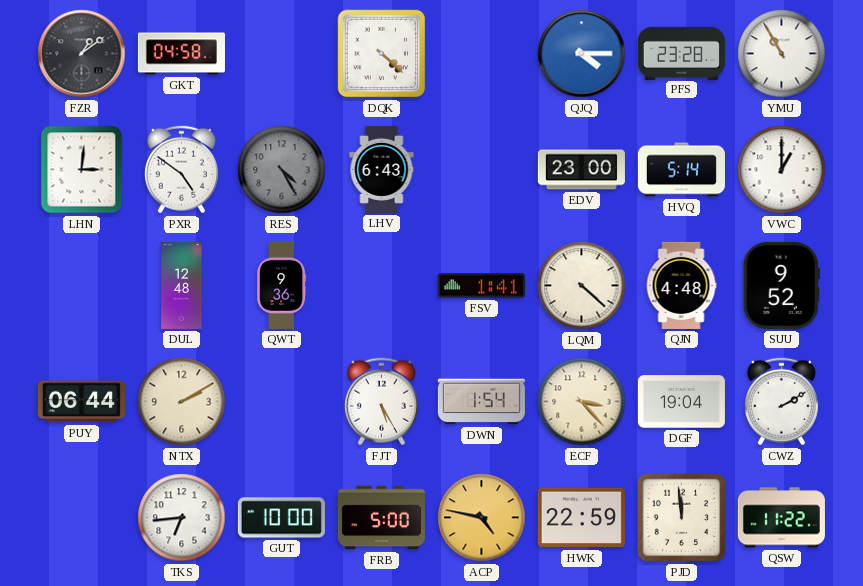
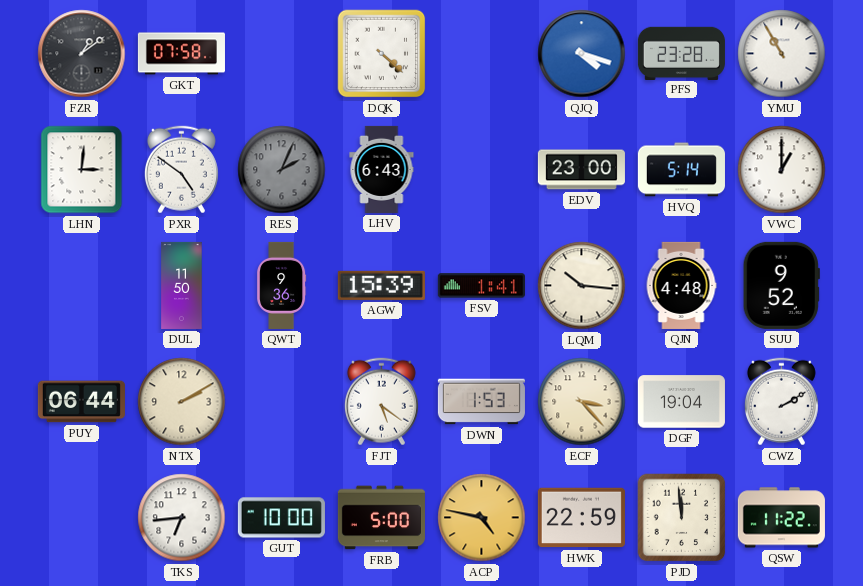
GKT: 04:58 -> 07:58
QJQ: 4:15 -> 4:18
RES: 4:25 -> 2:04
DUL: 12:48 -> 11:50
AGW: none -> 15:39
LQM: 4:22 -> 10:16
FJT: 5:25 -> 5:21
DWN: 1:54 -> 1:53
